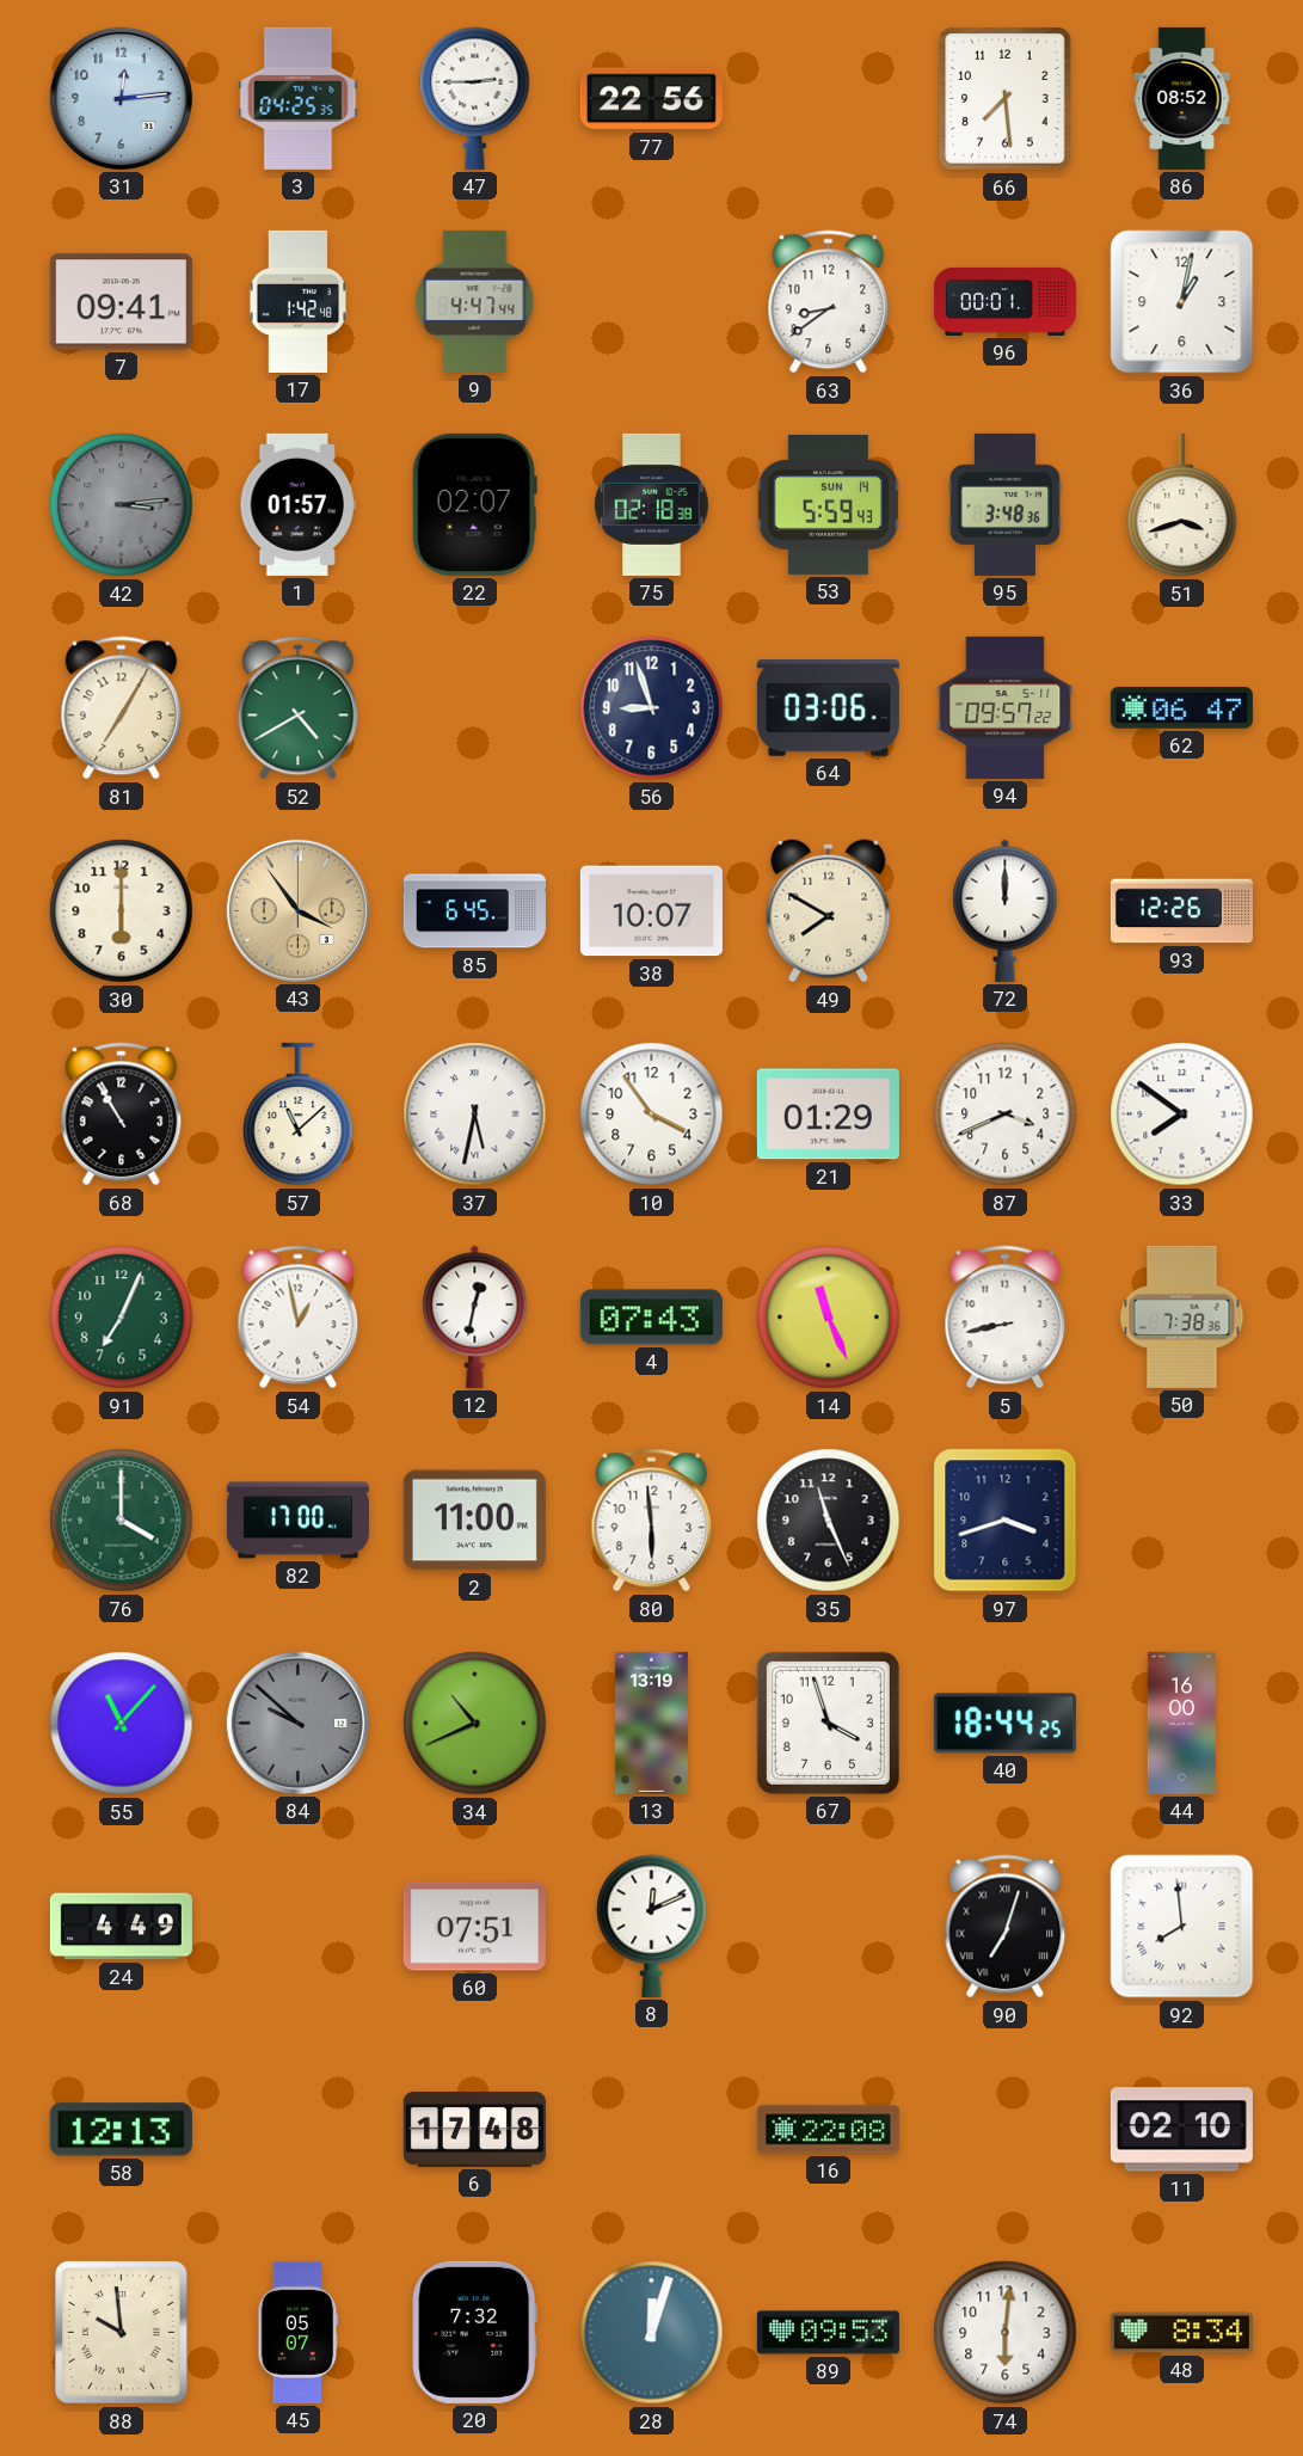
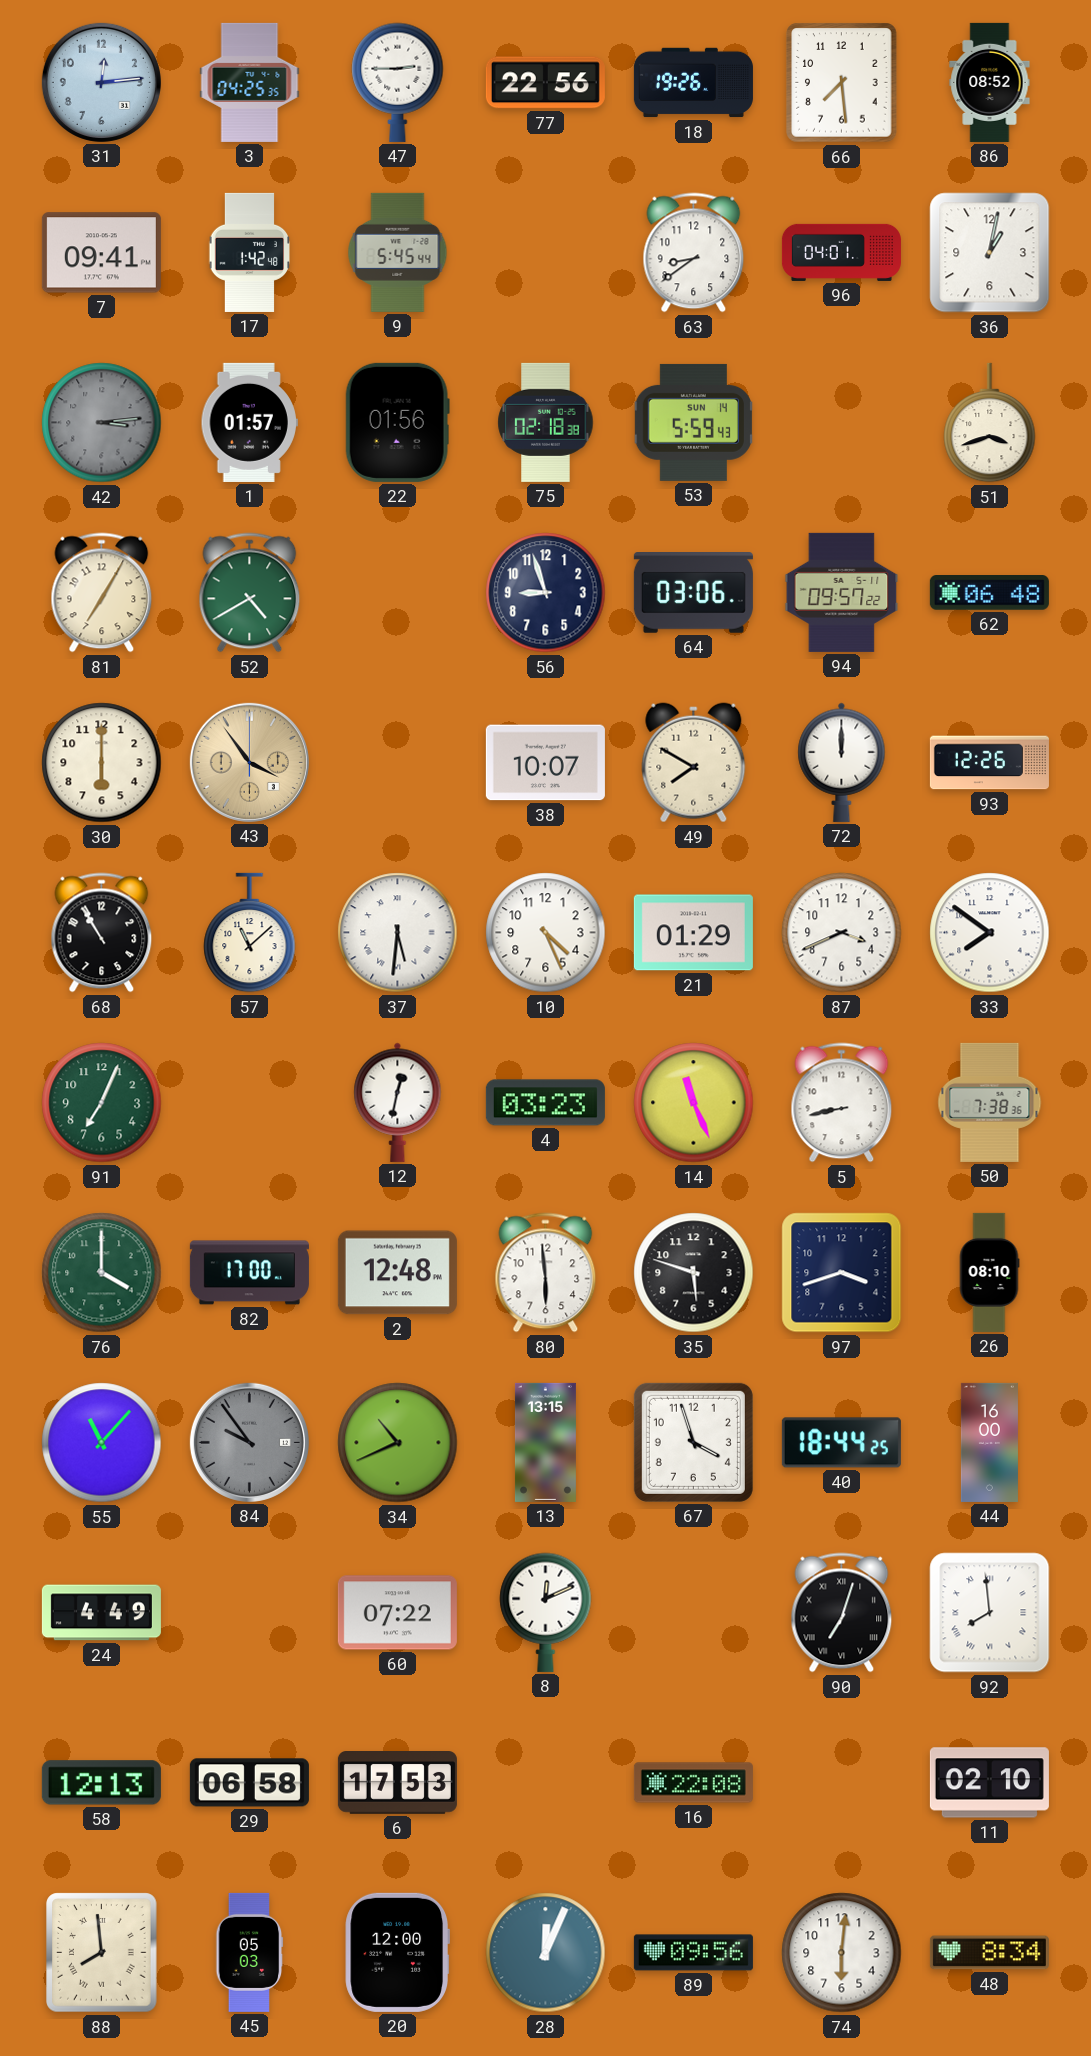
18: none -> 19:26
9: 4:47 -> 5:45
96: 00:01 -> 04:01
22: 02:07 -> 01:56
95: 3:48 -> none
62: 06:47 -> 06:48
85: 6:45 -> none
37: 5:32 -> 5:31
10: 3:54 -> 4:26
54: 12:58 -> none
4: 07:43 -> 03:23
2: 11:00 -> 12:48
35: 11:26 -> 5:48
26: none -> 08:10
84: 9:52 -> 9:54
13: 13:19 -> 13:15
60: 07:51 -> 07:22
29: none -> 06:58
6: 17:48 -> 17:53
88: 9:59 -> 7:59
45: 05:07 -> 05:03
20: 7:32 -> 12:00
28: 12:03 -> 12:04
89: 09:53 -> 09:56
